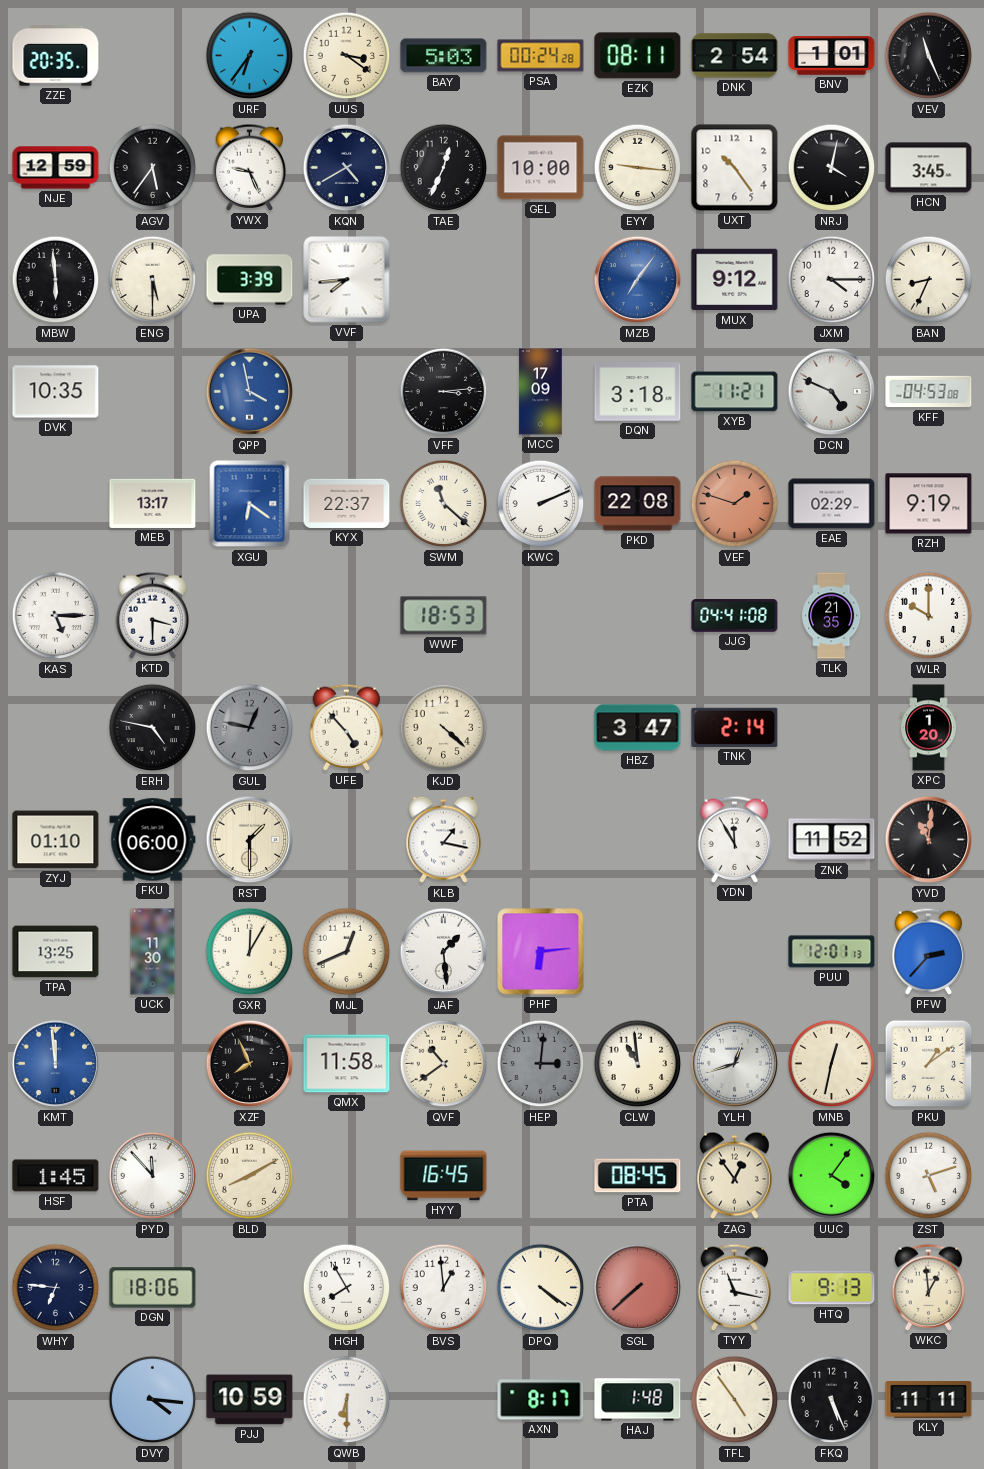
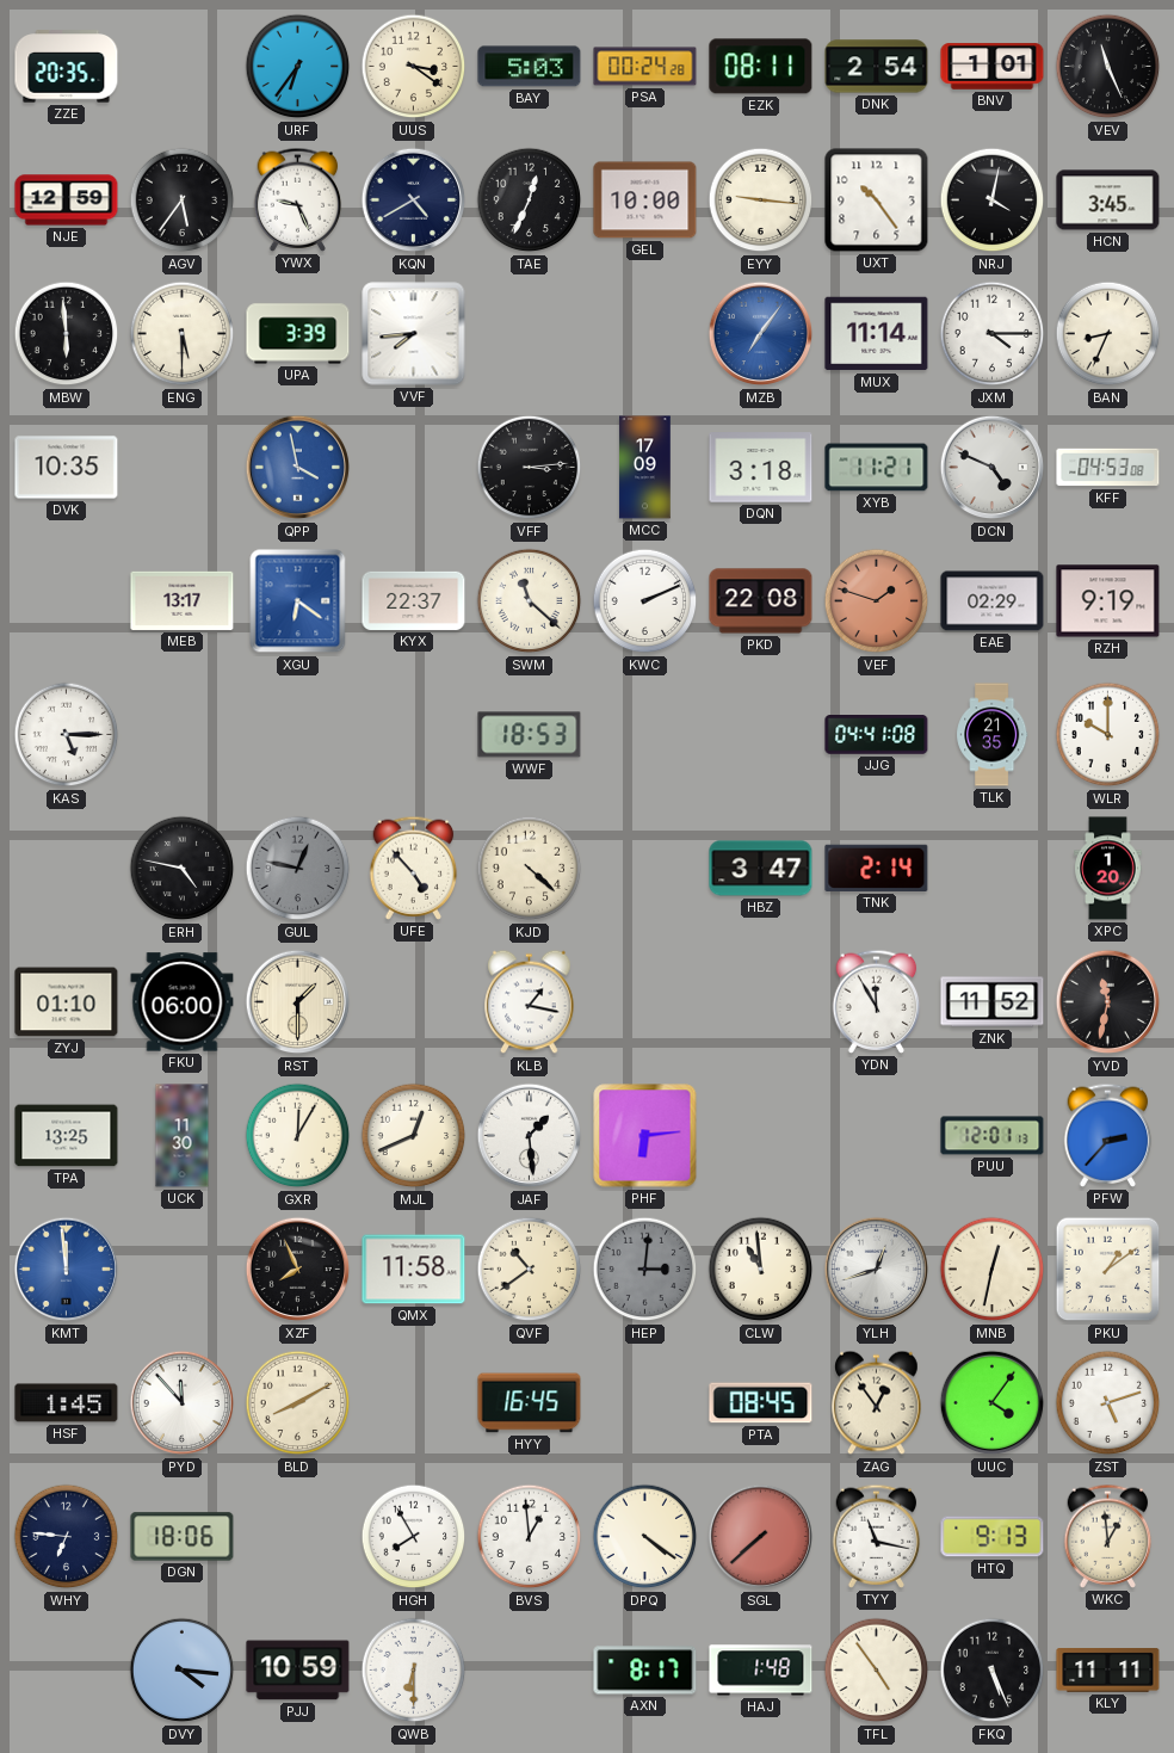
MUX: 9:12 -> 11:14
KTD: 3:30 -> none
YVD: 11:01 -> 11:32
